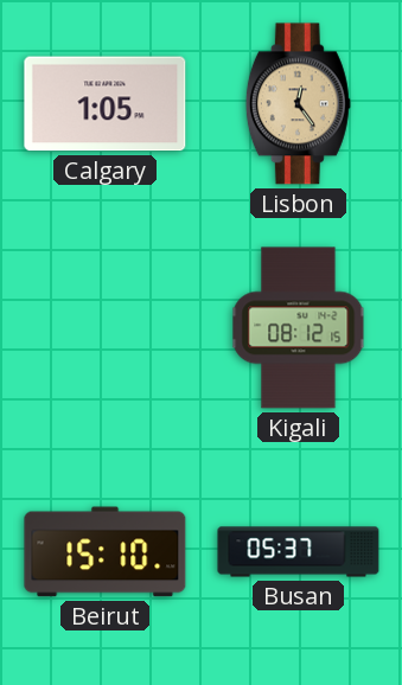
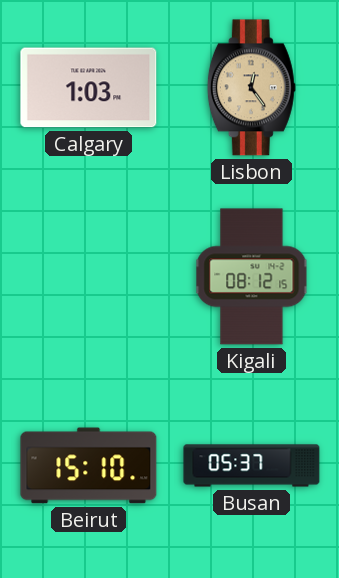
Calgary: 1:05 -> 1:03
